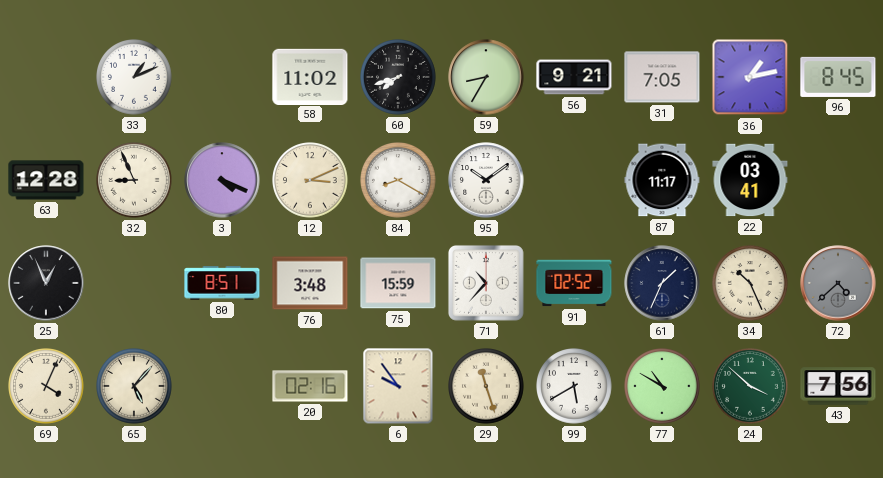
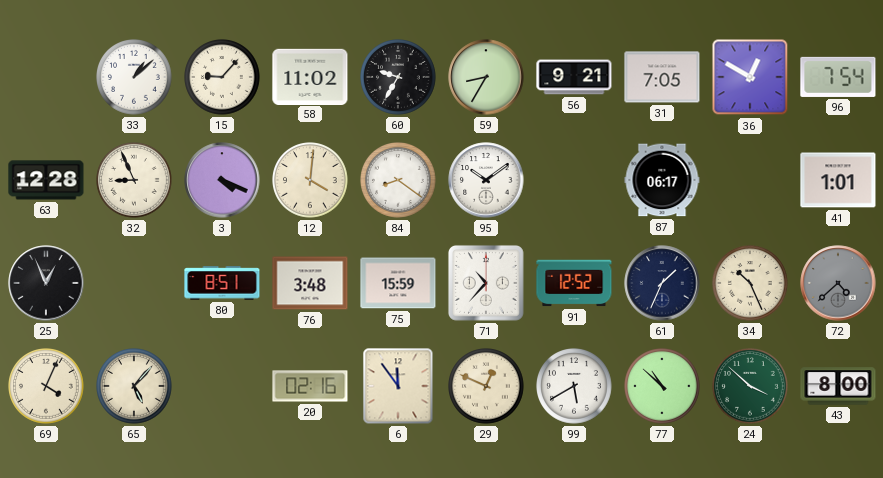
33: 1:11 -> 1:08
15: none -> 9:07
60: 7:42 -> 9:35
36: 1:13 -> 12:50
96: 8:45 -> 7:54
12: 3:11 -> 4:01
84: 8:20 -> 8:21
87: 11:17 -> 06:17
22: 03:41 -> none
41: none -> 1:01
91: 02:52 -> 12:52
6: 9:54 -> 11:54
29: 11:27 -> 12:49
77: 10:50 -> 10:52
43: 7:56 -> 8:00
